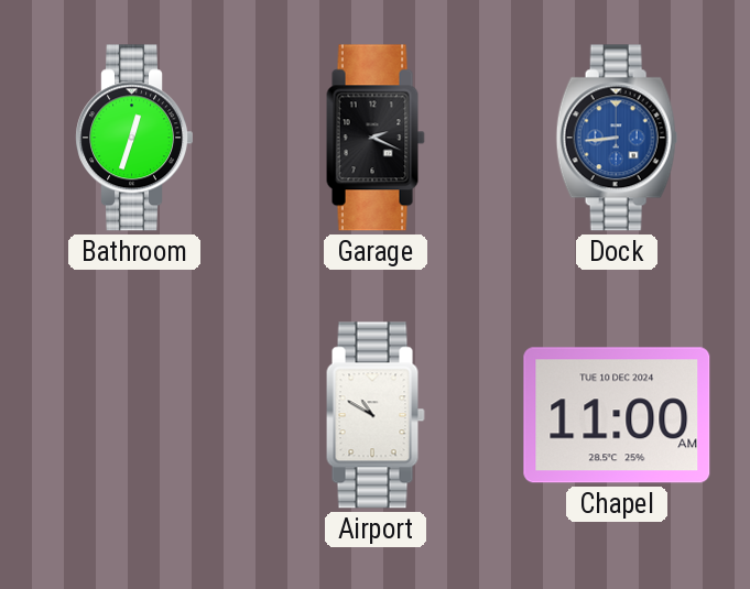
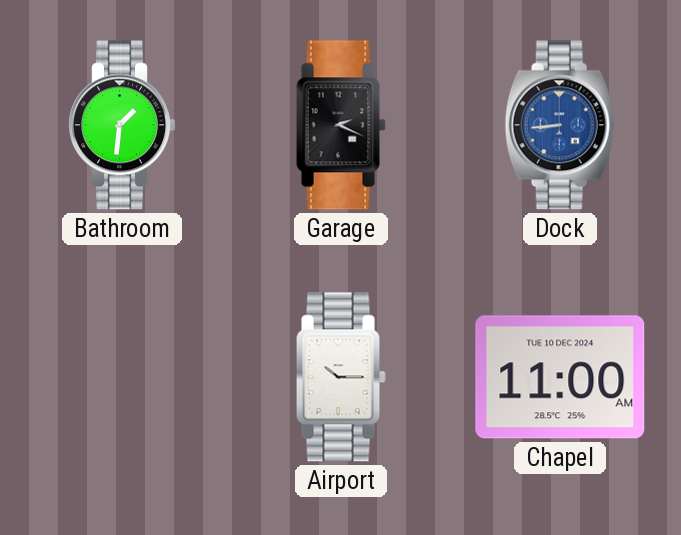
Bathroom: 12:33 -> 1:31
Airport: 10:50 -> 10:15
